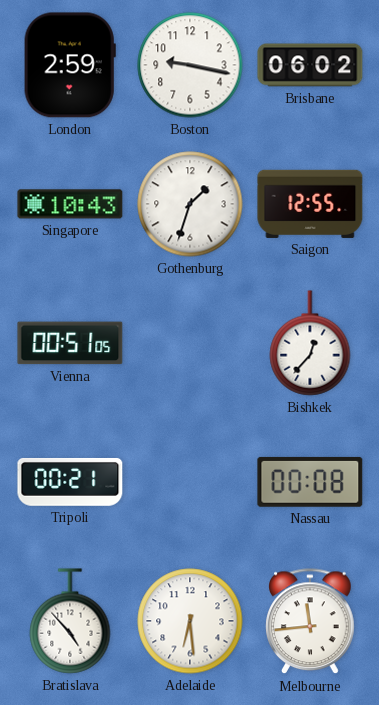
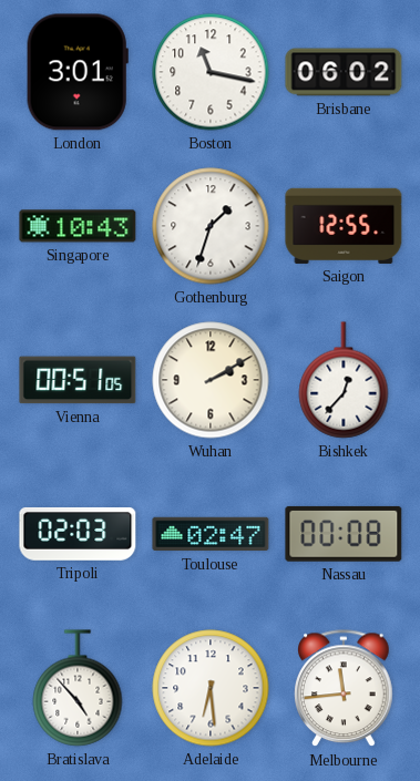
London: 2:59 -> 3:01
Boston: 9:17 -> 11:17
Wuhan: none -> 2:10
Tripoli: 00:21 -> 02:03
Toulouse: none -> 02:47
